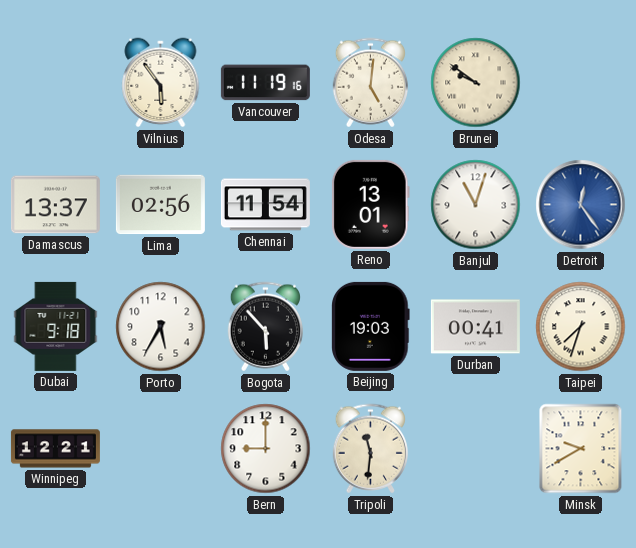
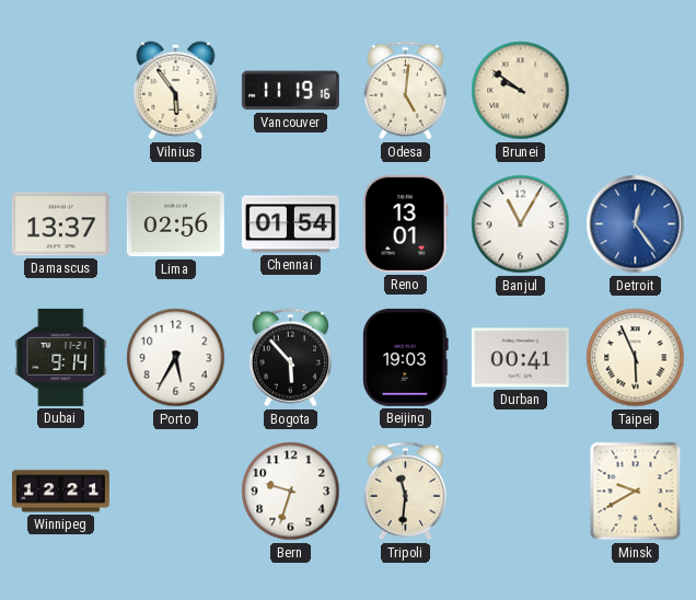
Chennai: 11:54 -> 01:54
Banjul: 11:03 -> 11:05
Dubai: 9:18 -> 9:14
Taipei: 7:33 -> 5:56
Bern: 9:00 -> 9:33
